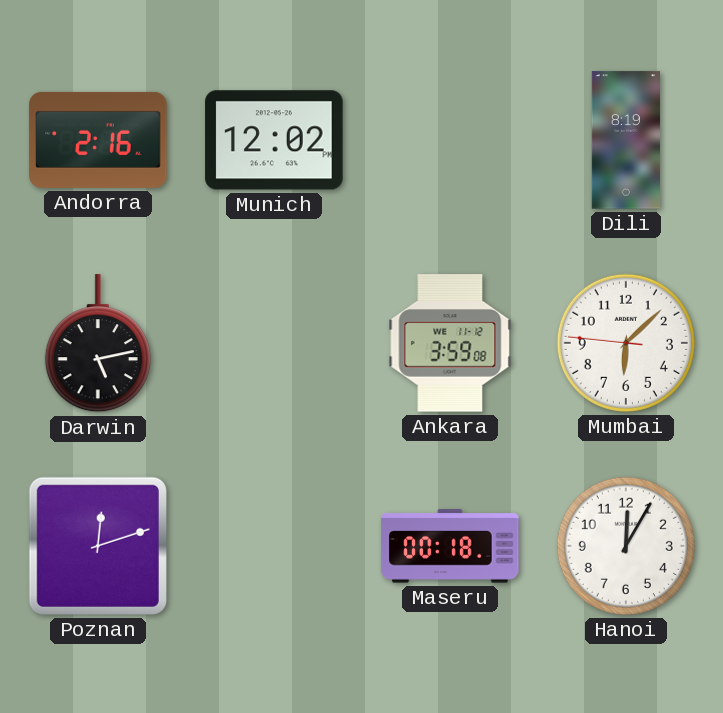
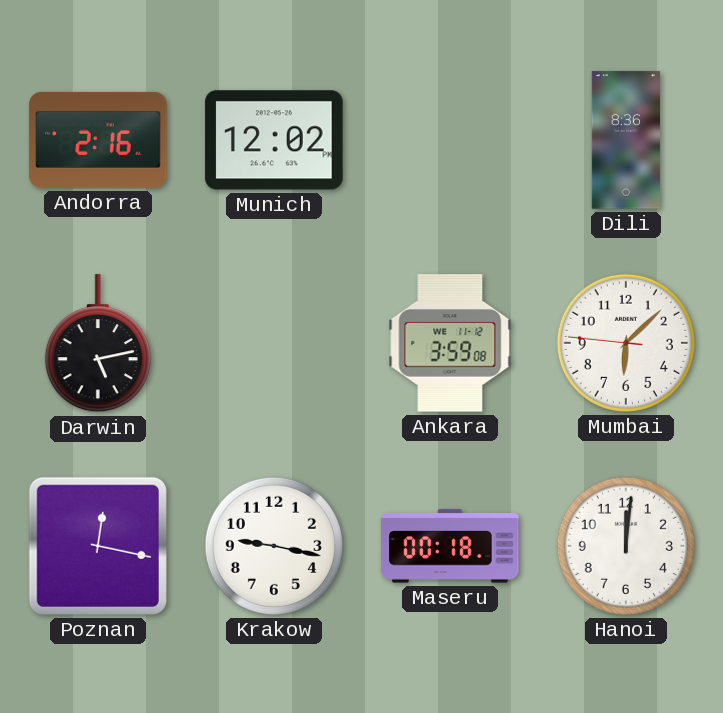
Dili: 8:19 -> 8:36
Poznan: 12:12 -> 12:17
Krakow: none -> 9:17
Hanoi: 12:05 -> 12:01
